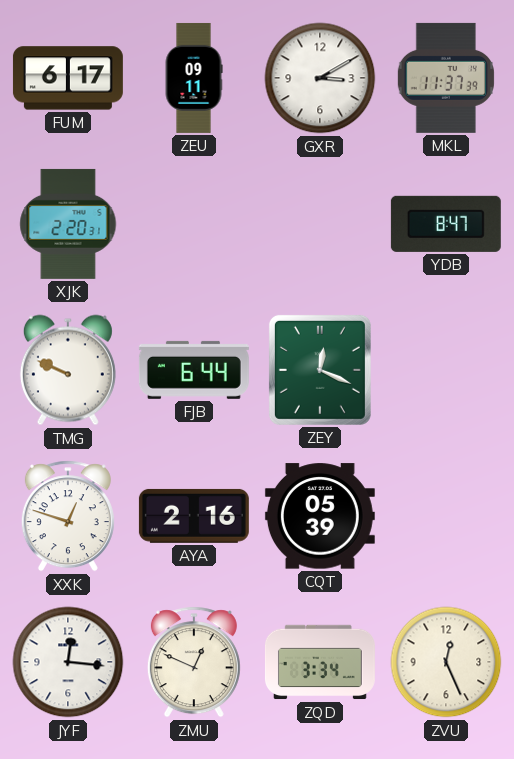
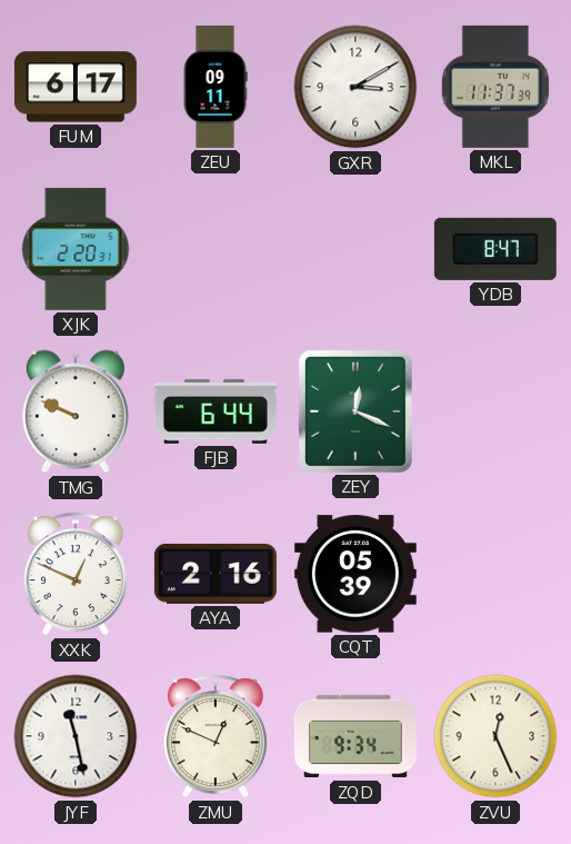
XXK: 12:48 -> 12:49
JYF: 12:16 -> 11:28
ZQD: 3:34 -> 9:34
